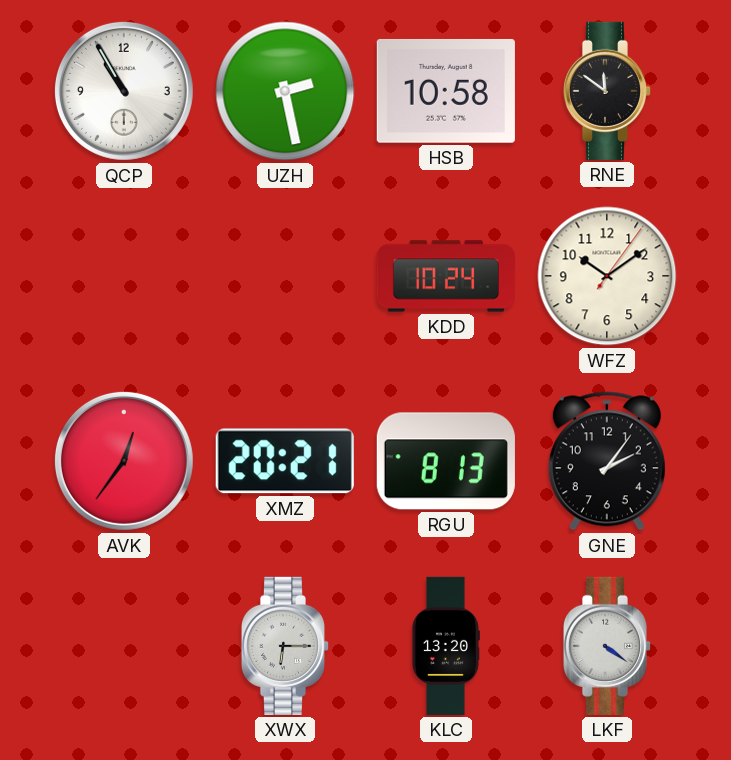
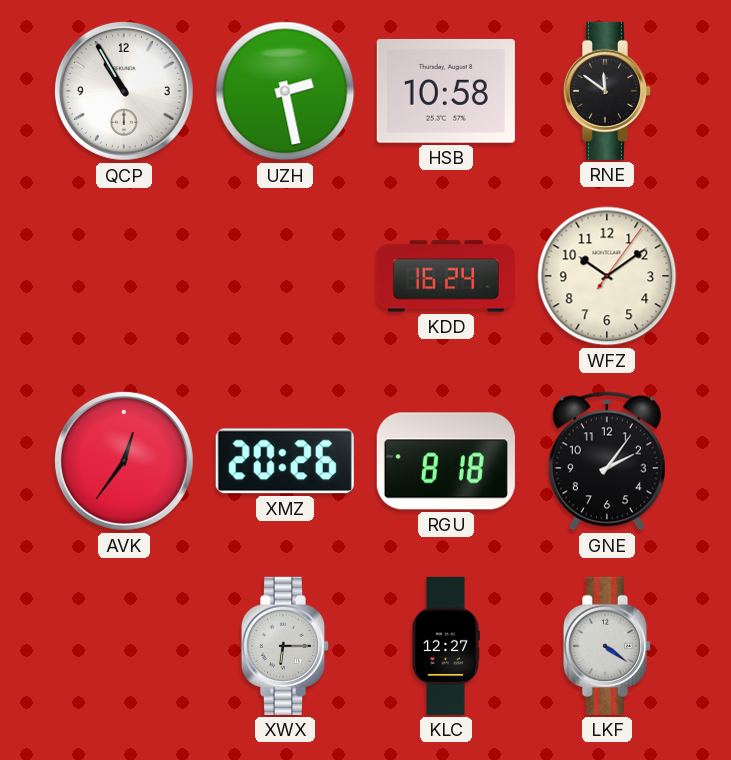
KDD: 10:24 -> 16:24
XMZ: 20:21 -> 20:26
RGU: 8:13 -> 8:18
KLC: 13:20 -> 12:27
